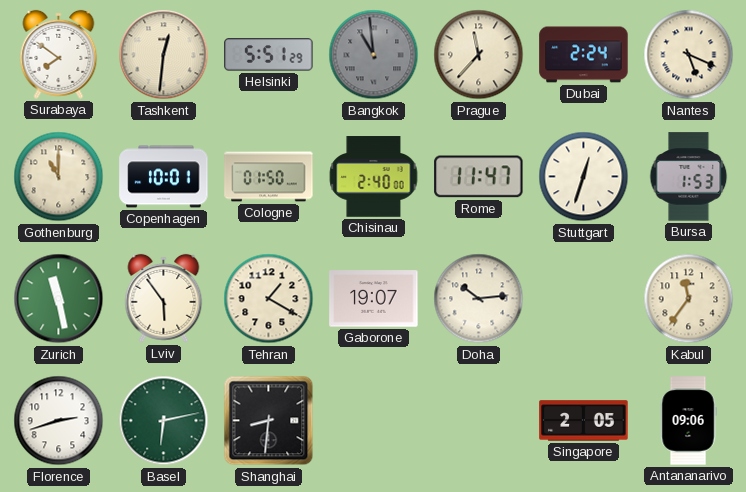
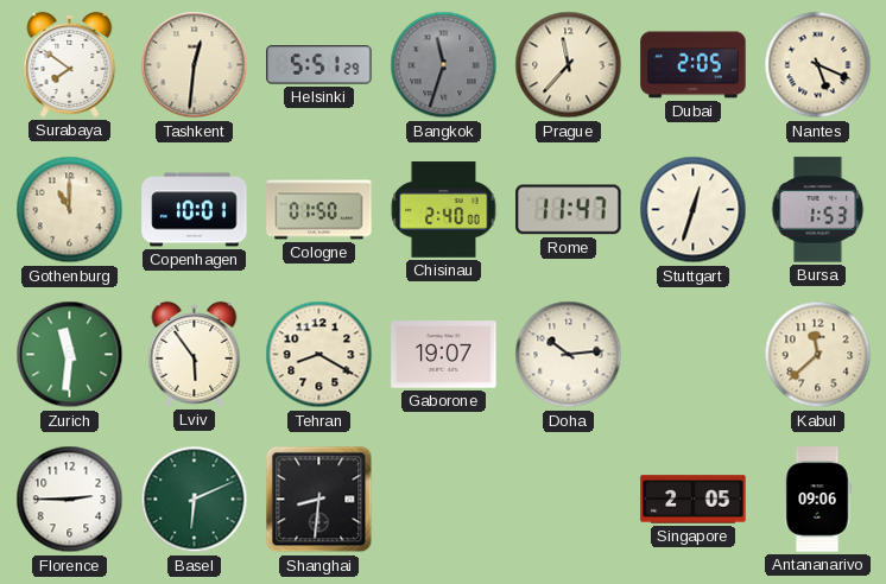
Bangkok: 10:59 -> 11:33
Dubai: 2:24 -> 2:05
Zurich: 11:28 -> 11:31
Tehran: 1:20 -> 8:20
Kabul: 11:36 -> 11:38
Florence: 2:42 -> 2:45
Basel: 6:13 -> 6:11
